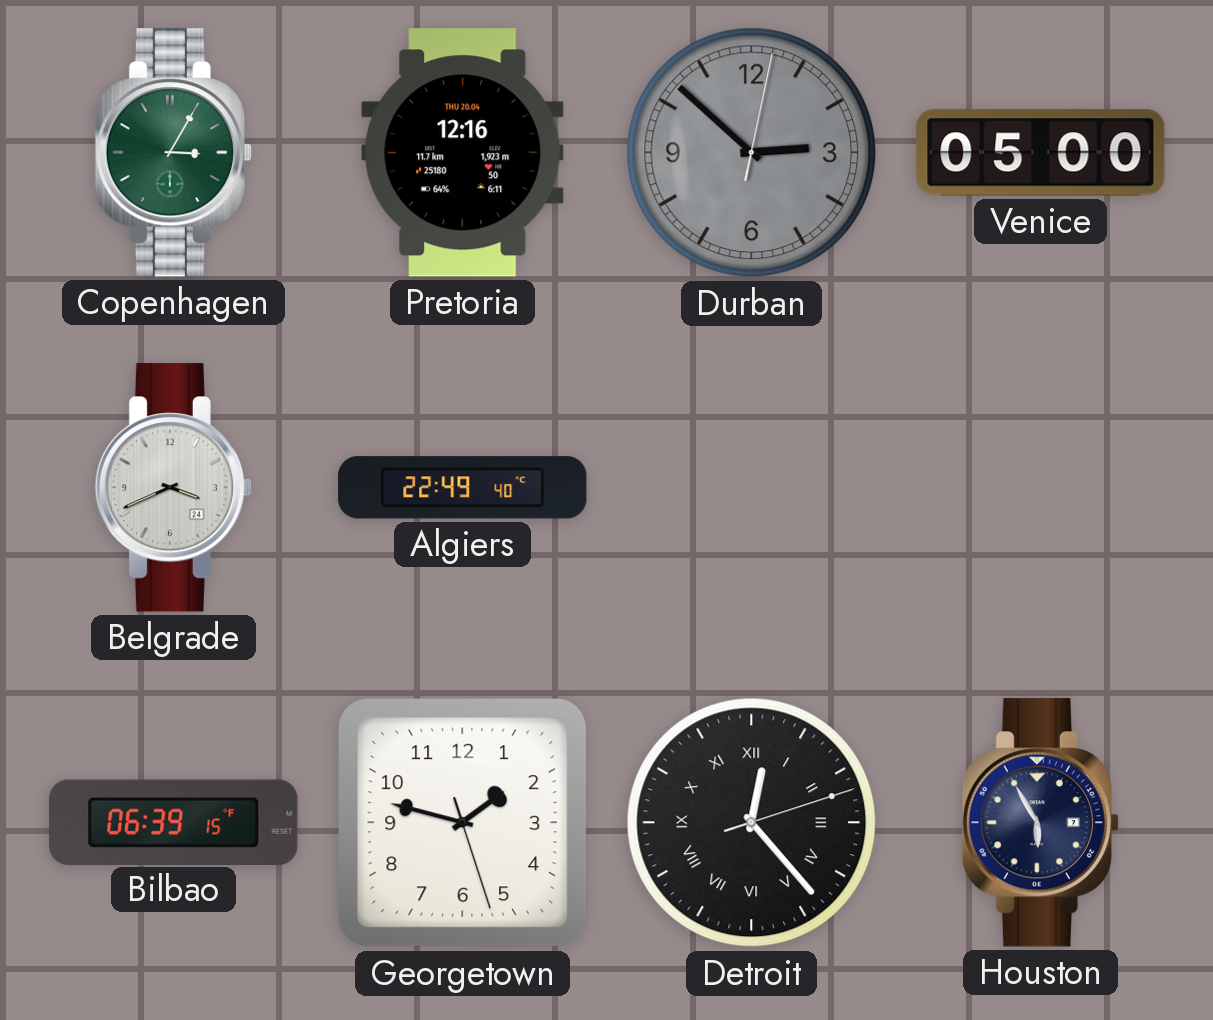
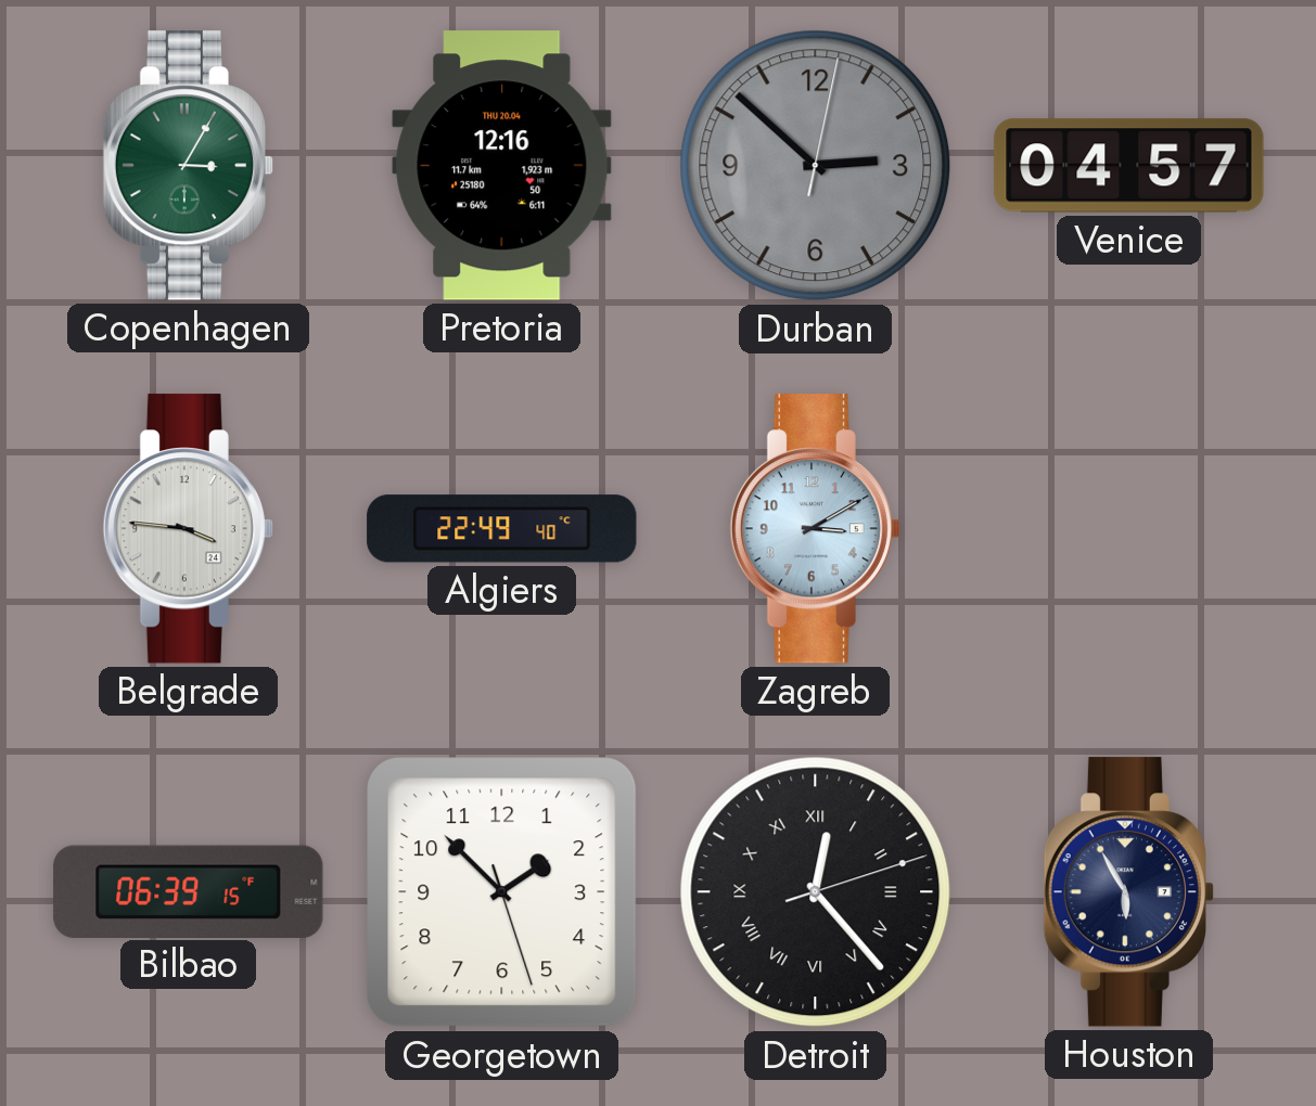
Venice: 05:00 -> 04:57
Belgrade: 3:41 -> 3:46
Zagreb: none -> 3:10
Georgetown: 1:47 -> 1:52
